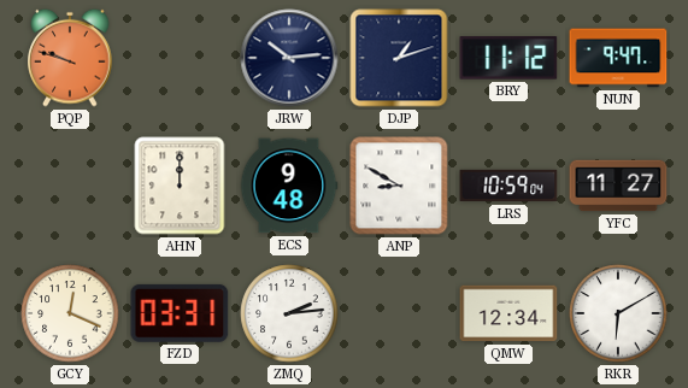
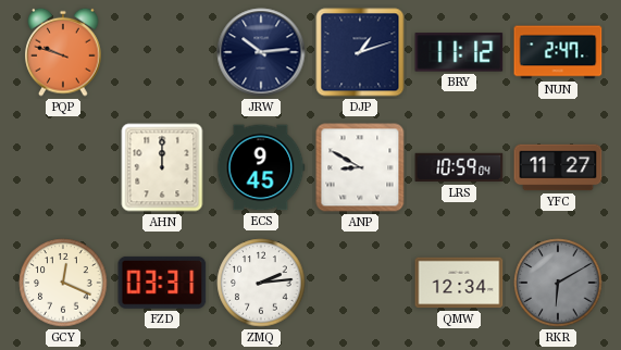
NUN: 9:47 -> 2:47
ECS: 9:48 -> 9:45
RKR dial: white -> grey
